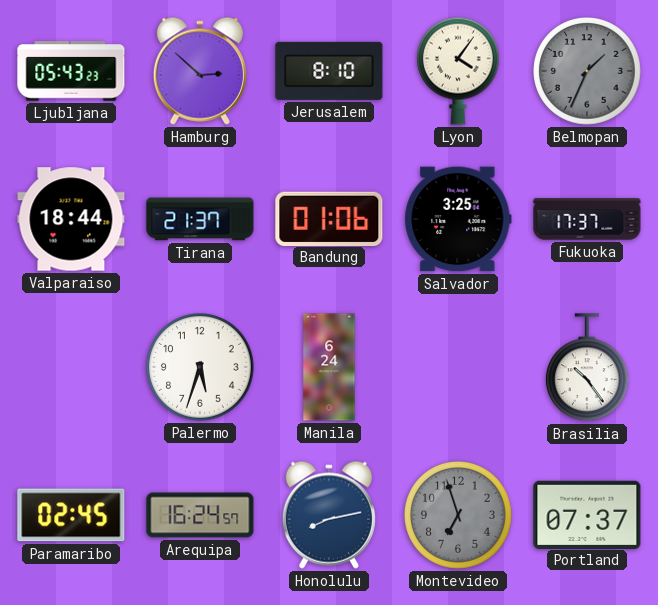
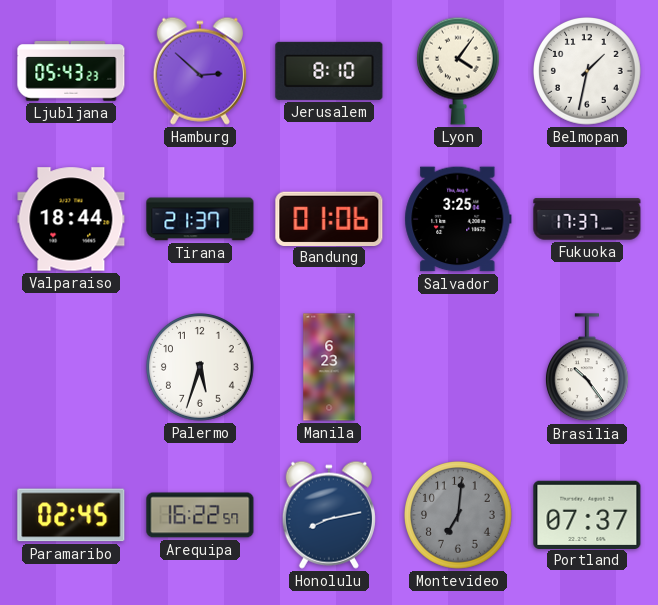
Belmopan: 1:34 -> 1:32
Belmopan dial: grey -> white
Manila: 6:24 -> 6:23
Arequipa: 16:24 -> 16:22
Montevideo: 6:57 -> 7:01
